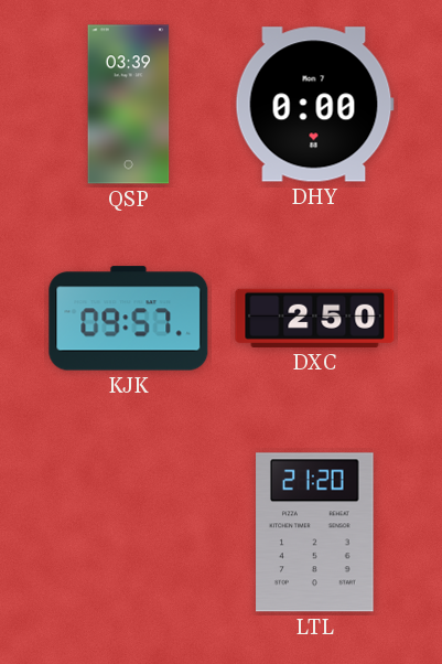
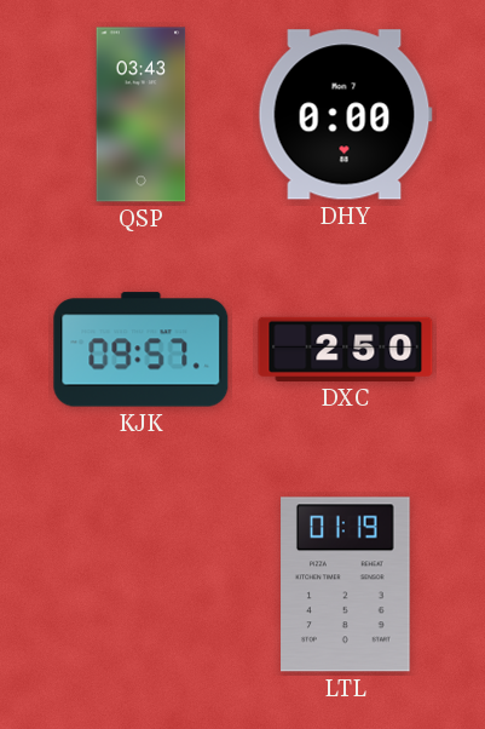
QSP: 03:39 -> 03:43
LTL: 21:20 -> 01:19
